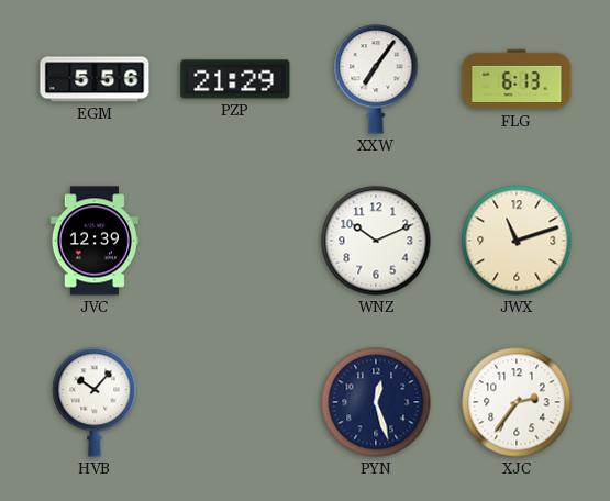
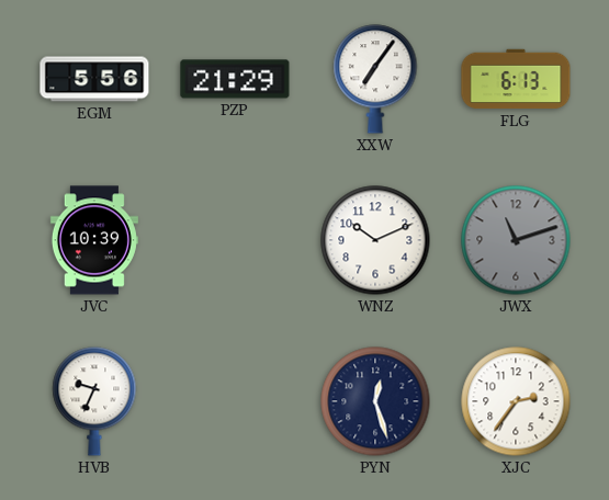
JVC: 12:39 -> 10:39
JWX dial: cream -> grey
HVB: 10:07 -> 9:34
